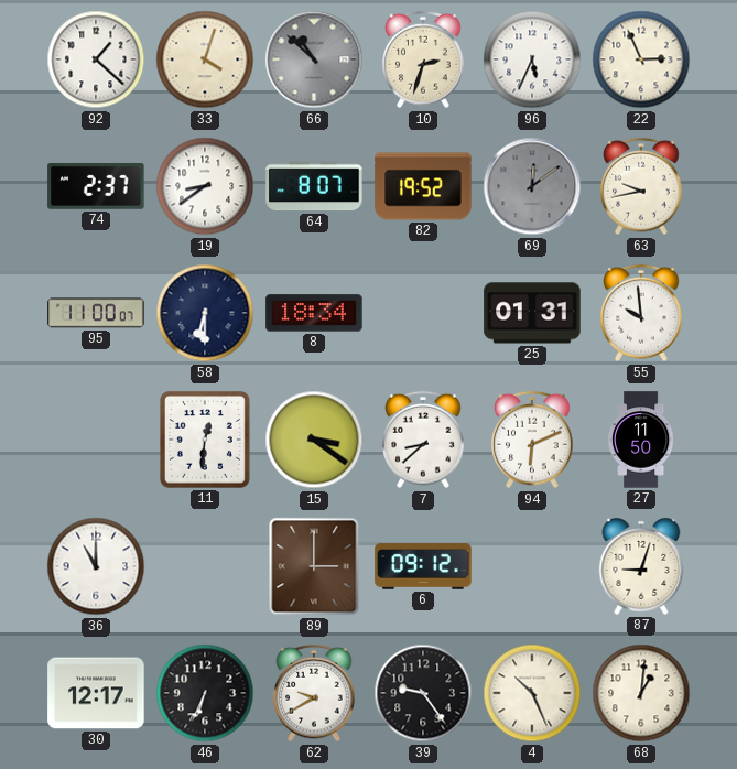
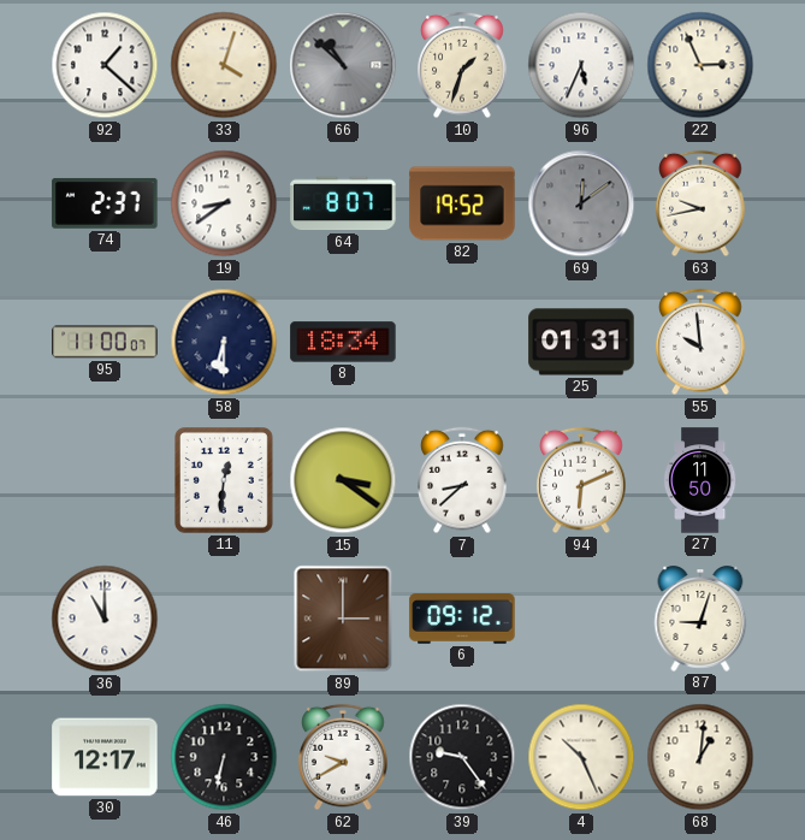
10: 2:33 -> 1:33
46: 6:34 -> 6:32
